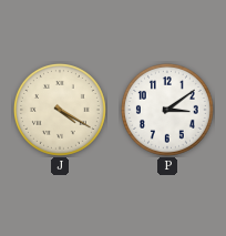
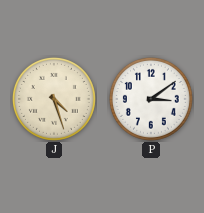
J: 4:20 -> 4:27
